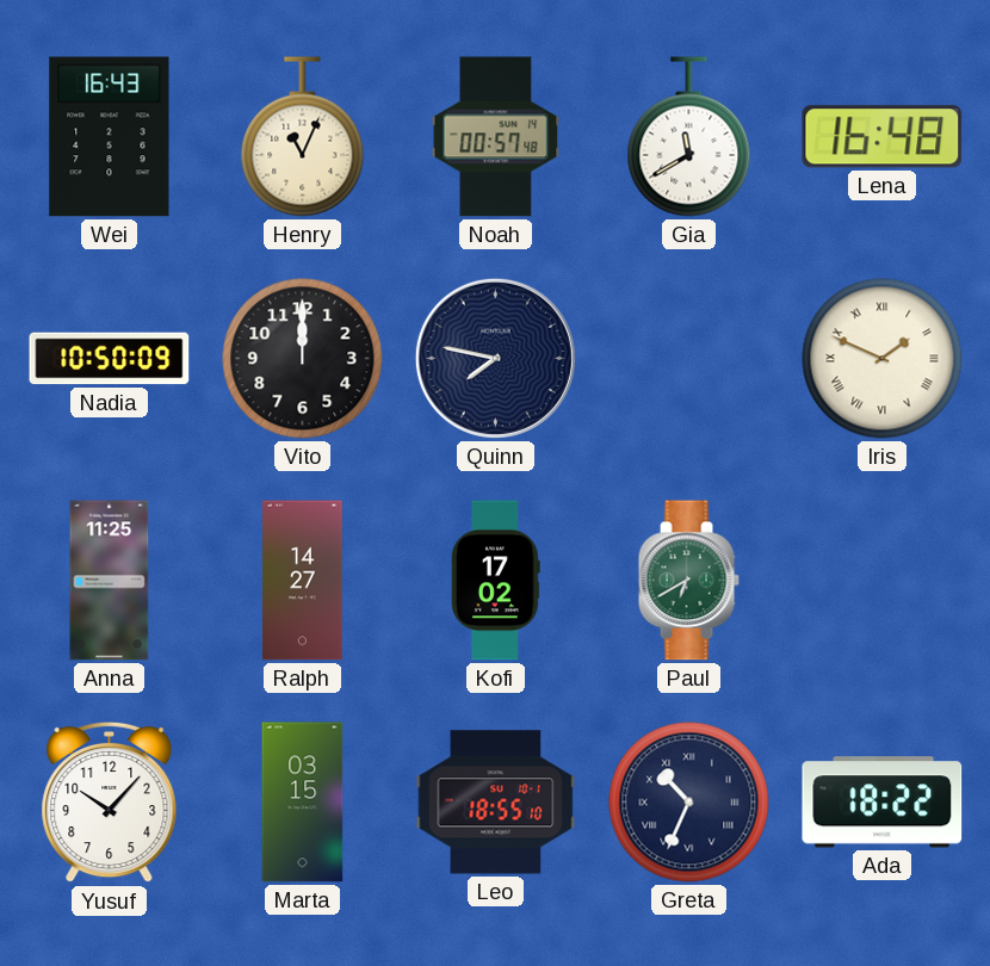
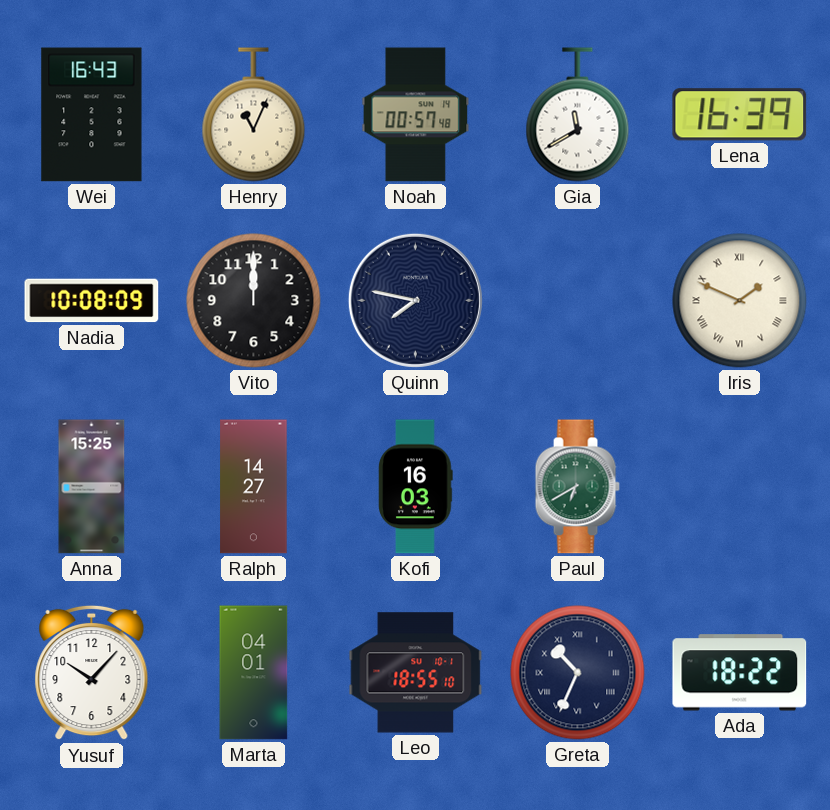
Lena: 16:48 -> 16:39
Nadia: 10:50 -> 10:08
Anna: 11:25 -> 15:25
Kofi: 17:02 -> 16:03
Marta: 03:15 -> 04:01
